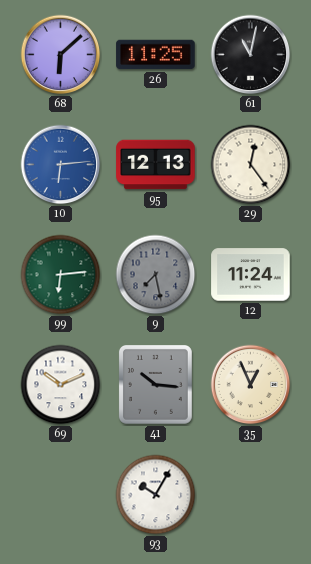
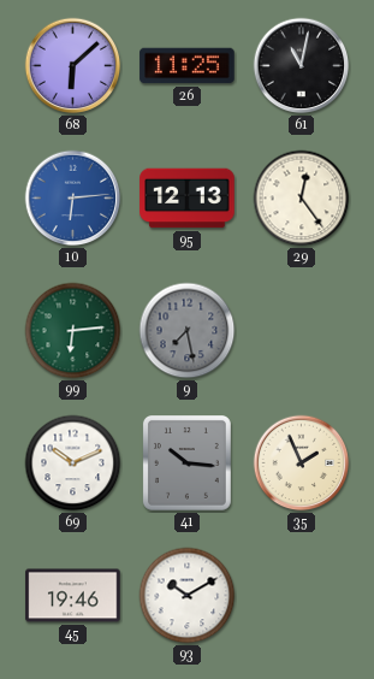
12: 11:24 -> none
35: 12:56 -> 1:56
45: none -> 19:46
93: 10:05 -> 10:10
